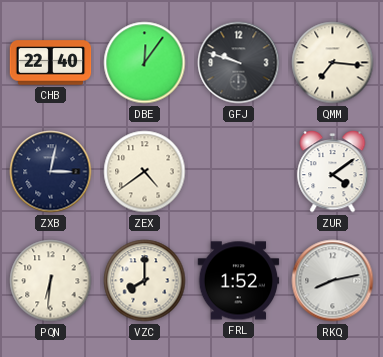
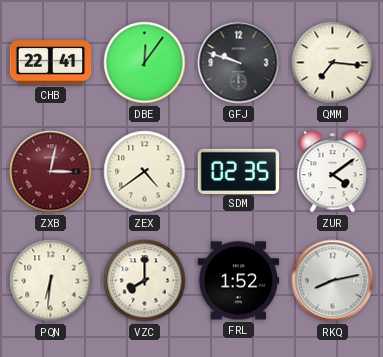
CHB: 22:40 -> 22:41
ZXB dial: navy -> burgundy
SDM: none -> 02:35
